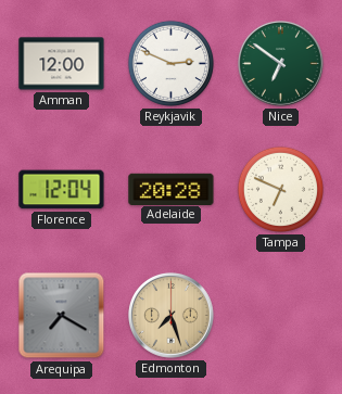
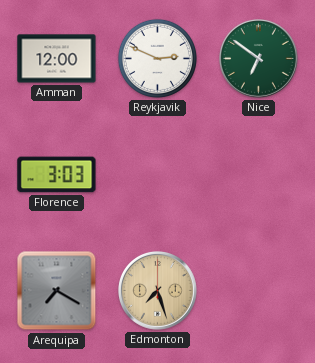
Florence: 12:04 -> 3:03
Adelaide: 20:28 -> none
Tampa: 6:49 -> none
